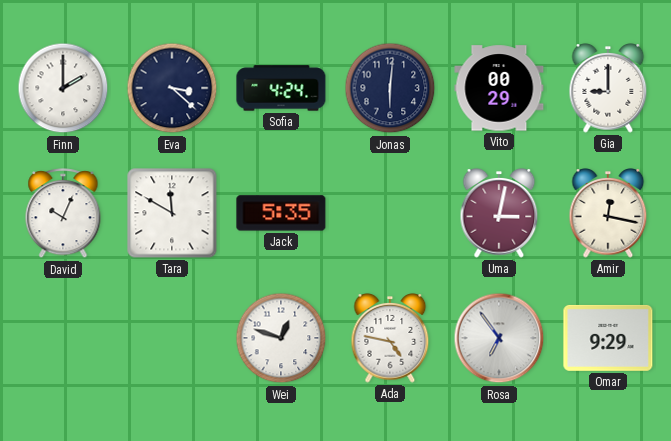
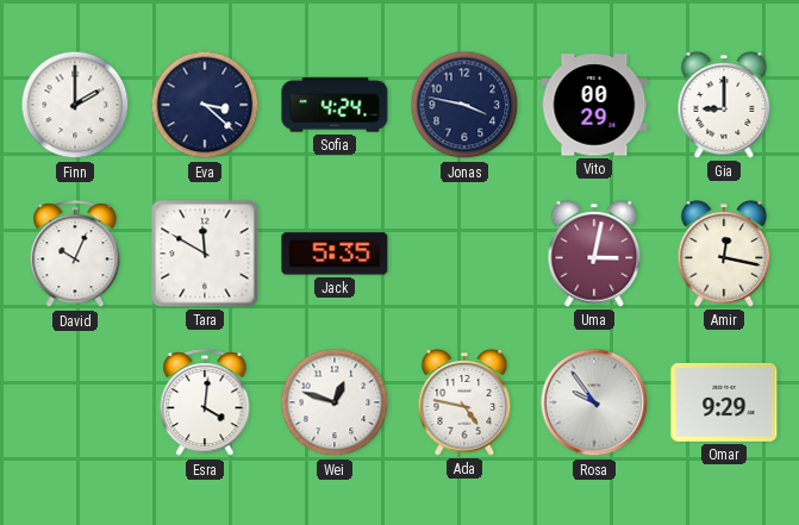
Jonas: 6:01 -> 3:47
Esra: none -> 4:01
Rosa: 6:54 -> 9:54
